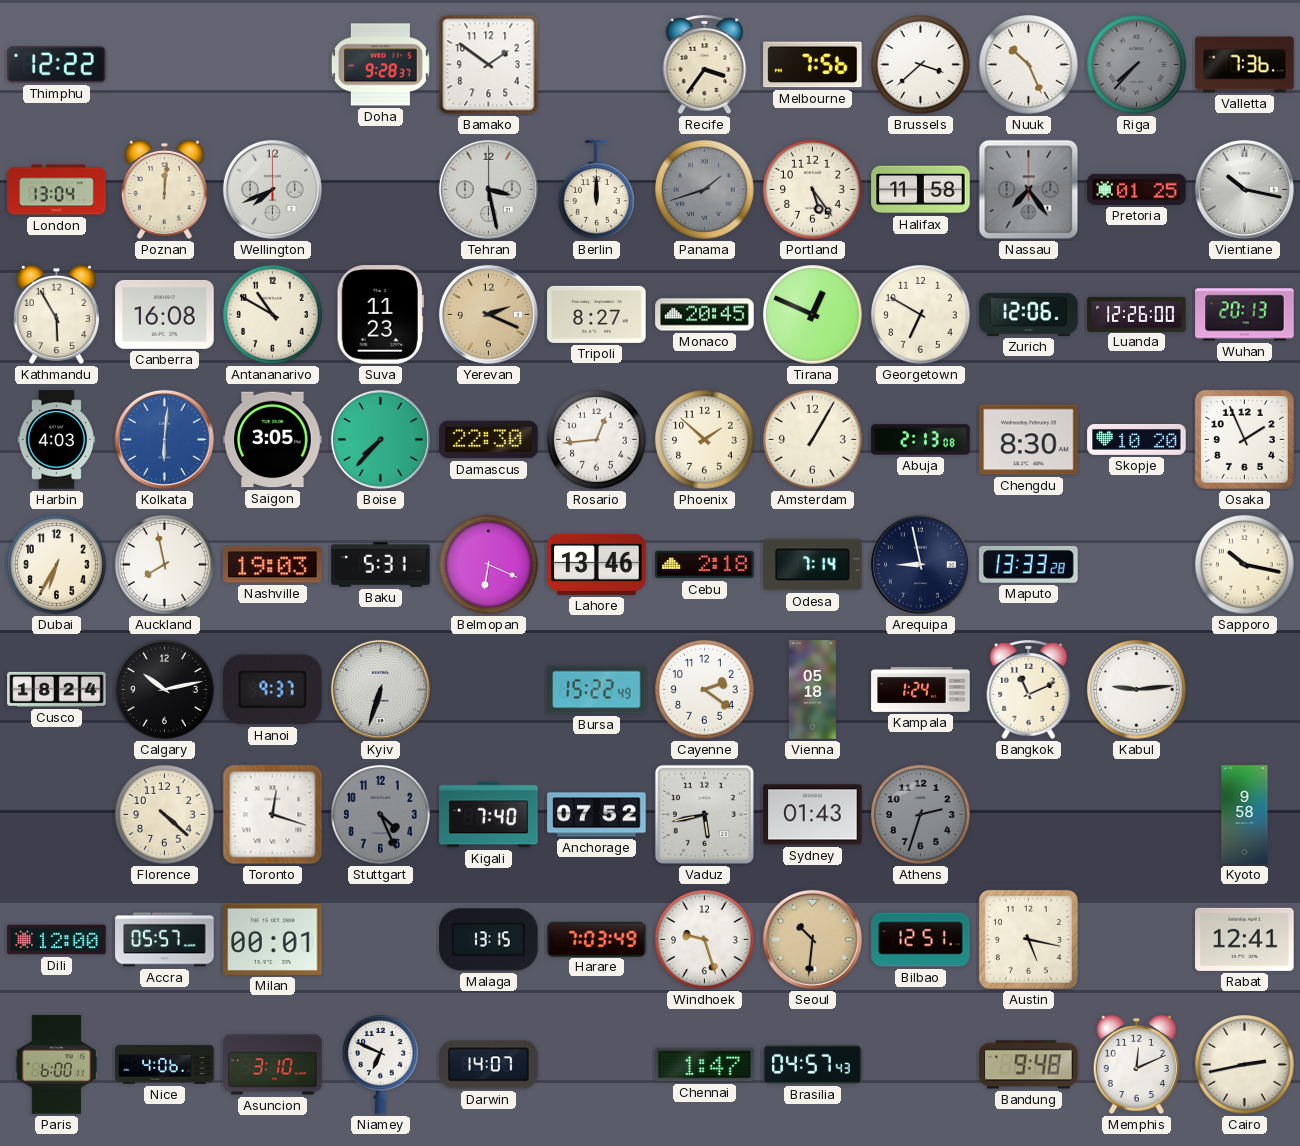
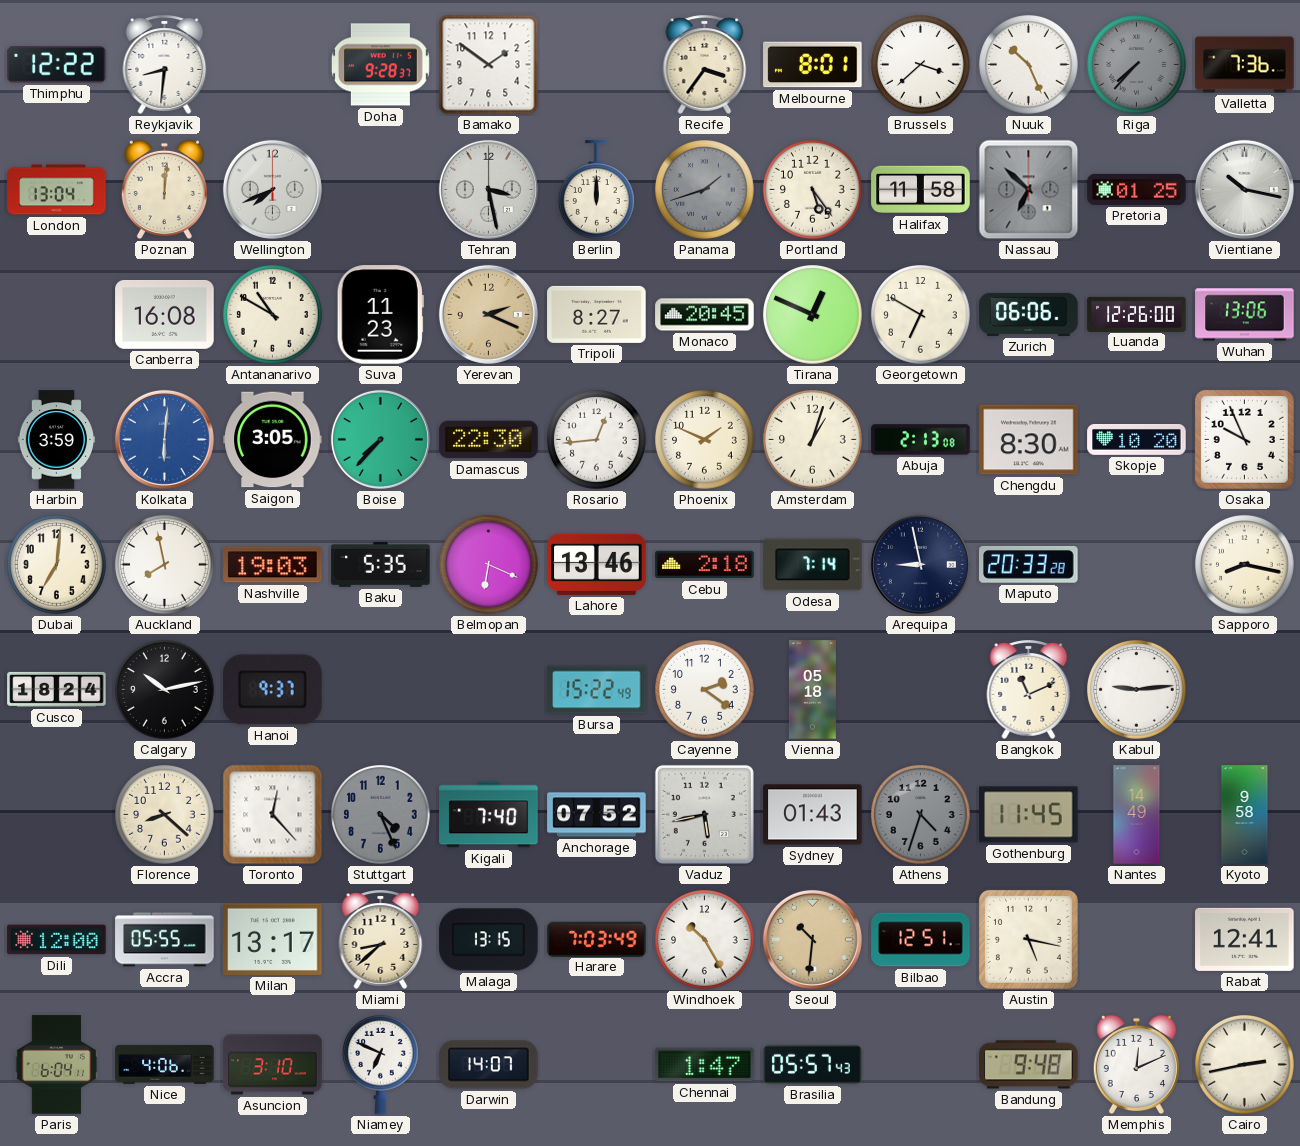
Reykjavik: none -> 8:31
Melbourne: 7:56 -> 8:01
Nassau: 7:24 -> 6:52
Kathmandu: 5:55 -> none
Zurich: 12:06 -> 06:06
Wuhan: 20:13 -> 13:06
Harbin: 4:03 -> 3:59
Phoenix: 1:52 -> 1:49
Amsterdam: 1:05 -> 1:03
Osaka: 1:56 -> 9:56
Dubai: 6:35 -> 7:01
Baku: 5:31 -> 5:35
Maputo: 13:33 -> 20:33
Sapporo: 10:17 -> 8:17
Kyiv: 6:33 -> none
Kampala: 1:24 -> none
Florence: 4:22 -> 8:22
Toronto: 12:18 -> 12:23
Athens: 2:33 -> 4:33
Gothenburg: none -> 11:45
Nantes: none -> 14:49
Accra: 05:57 -> 05:55
Milan: 00:01 -> 13:17
Miami: none -> 8:38
Windhoek: 9:27 -> 10:25
Paris: 6:00 -> 6:04
Brasilia: 04:57 -> 05:57
